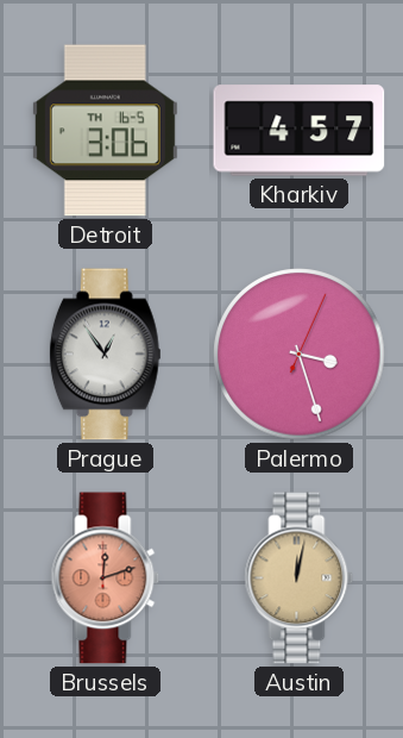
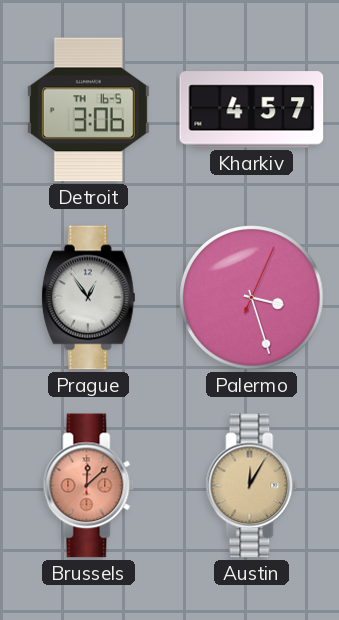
Brussels: 12:12 -> 12:08
Austin: 12:02 -> 12:05
